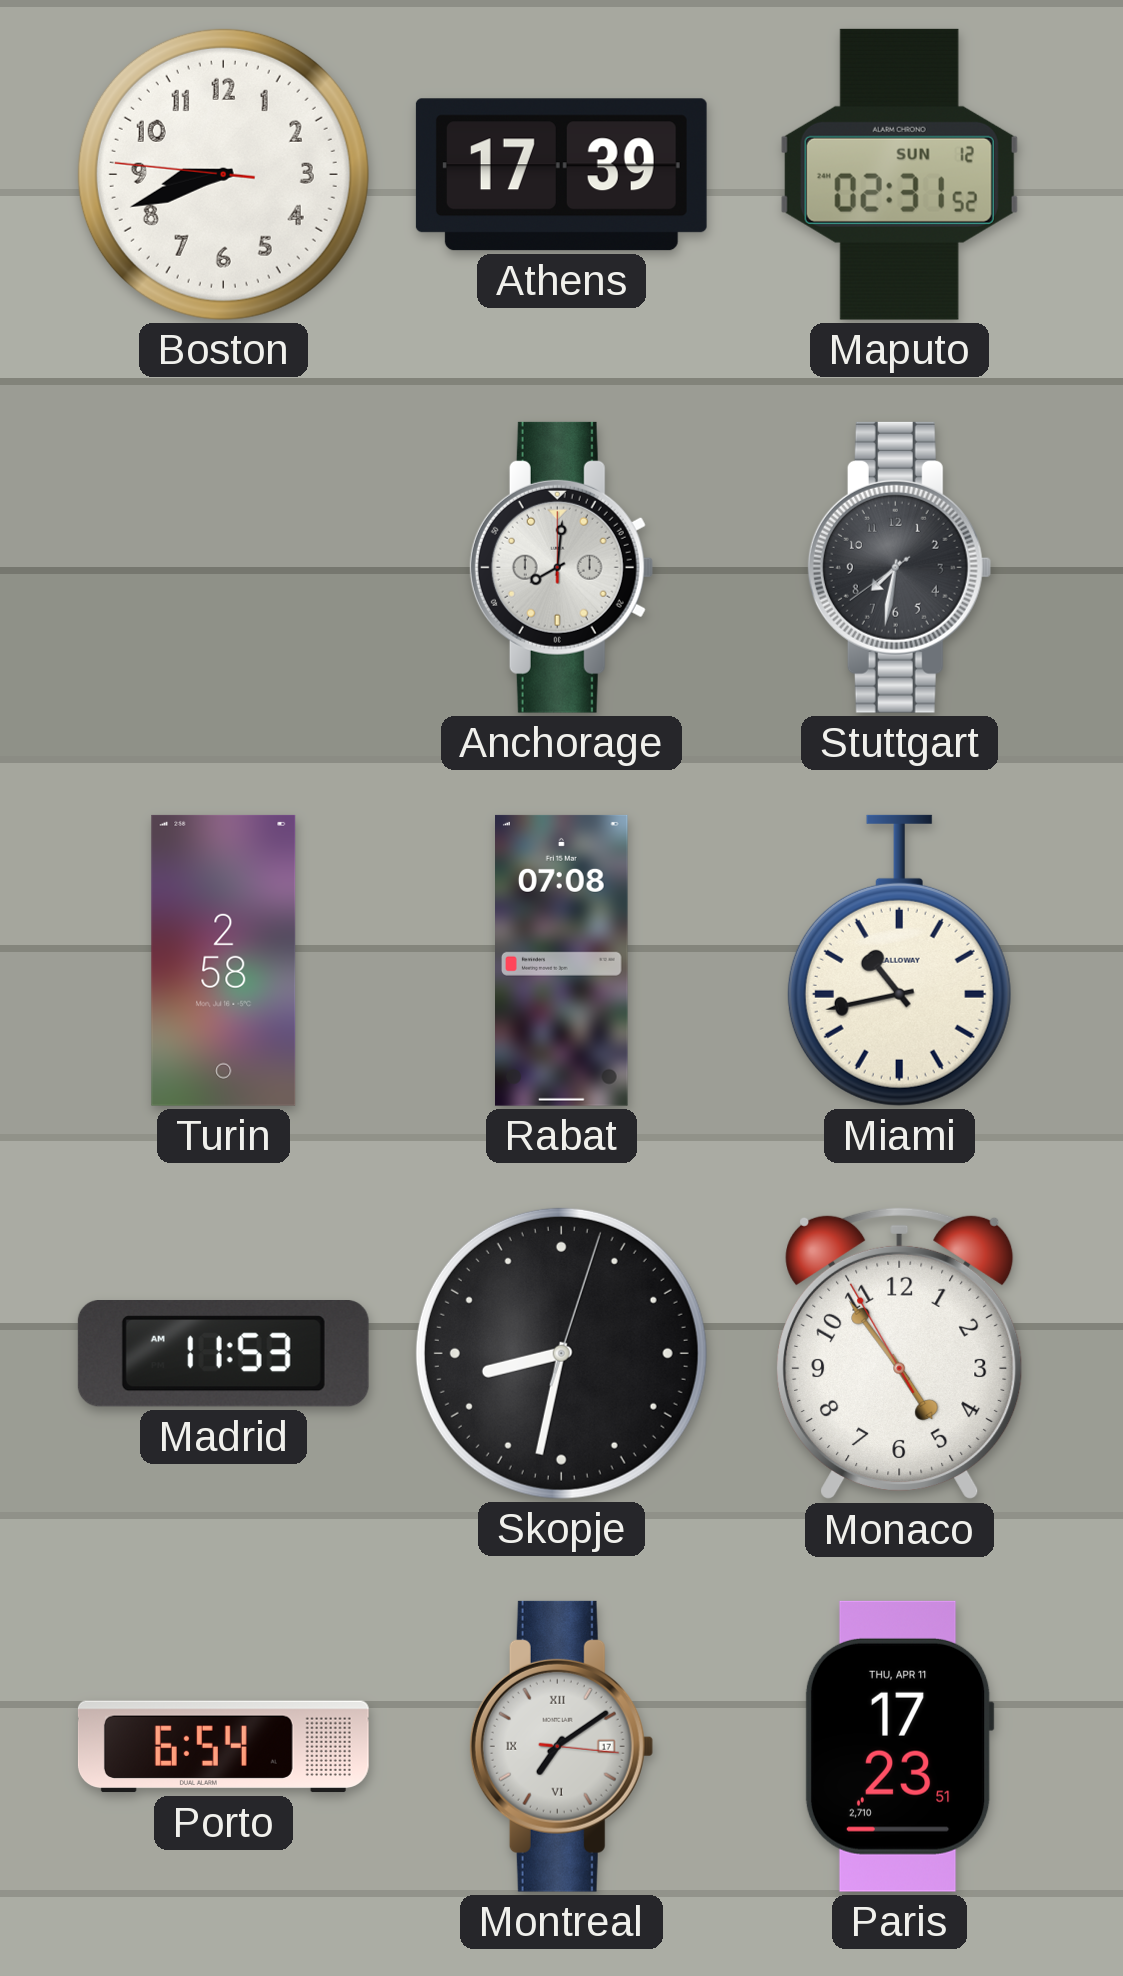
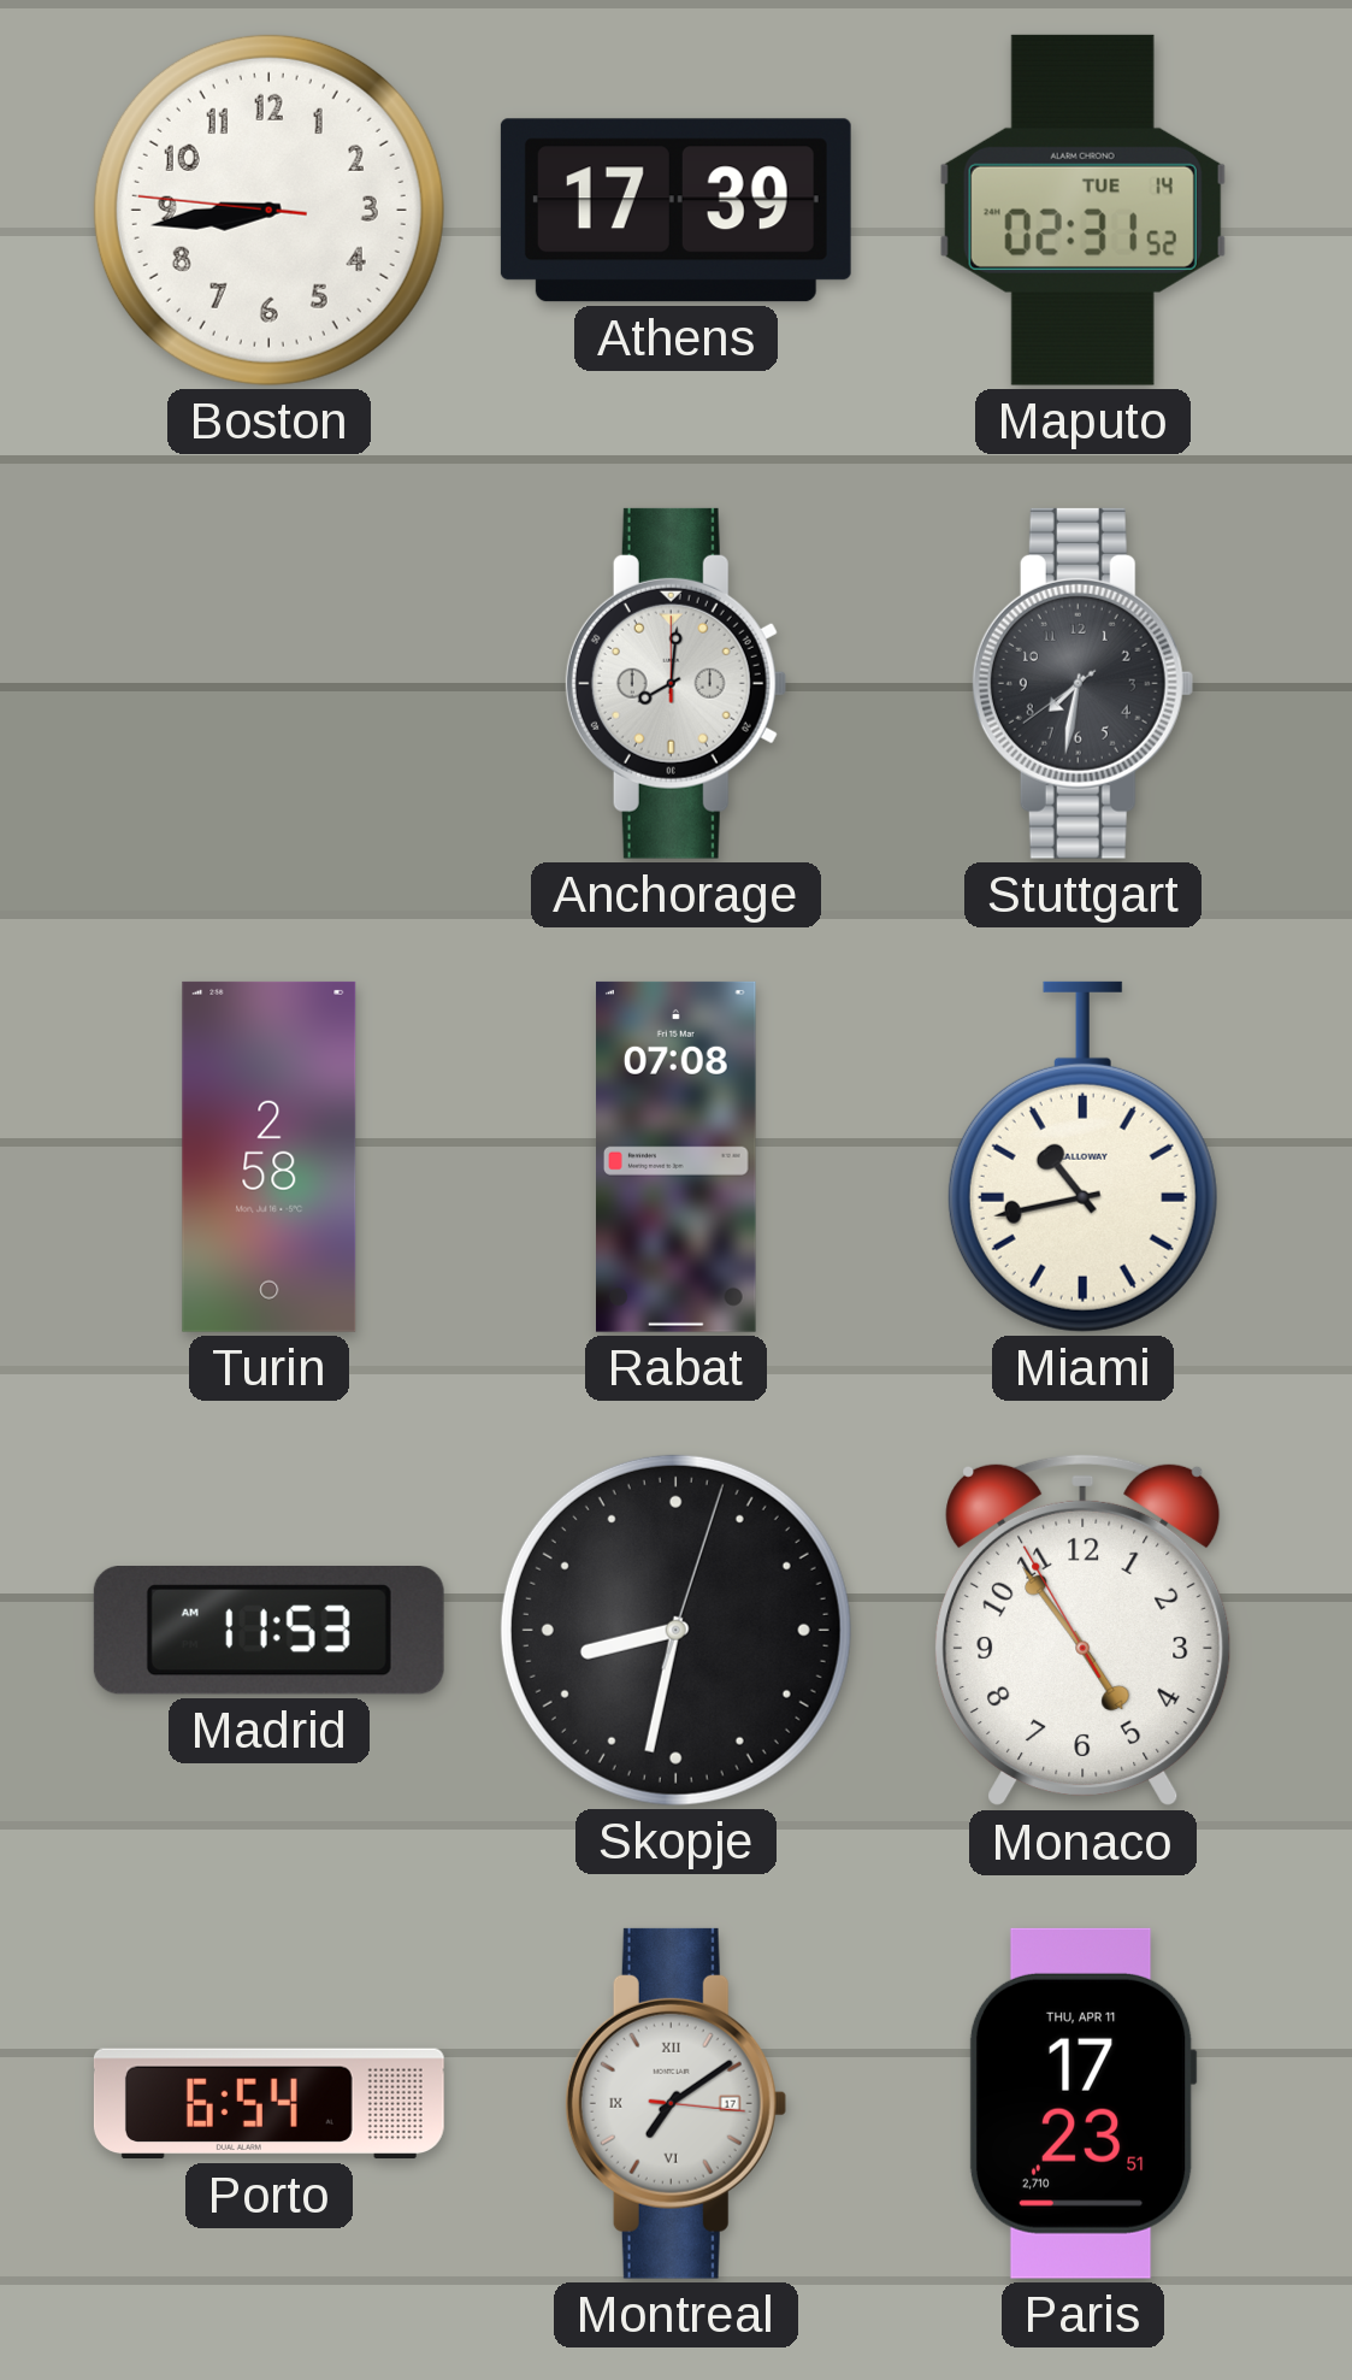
Boston: 8:41 -> 8:43
Maputo date: SUN 12 -> TUE 14
